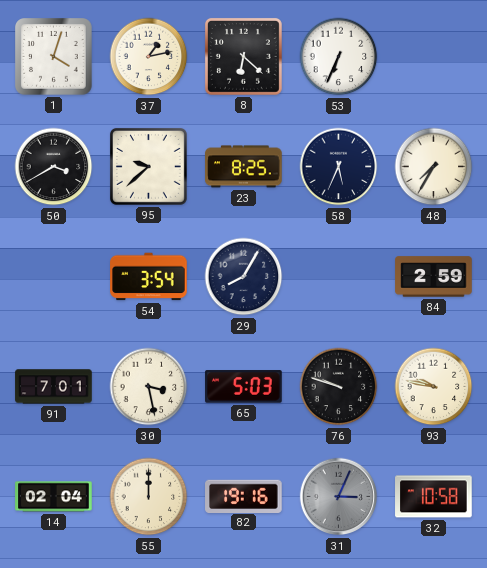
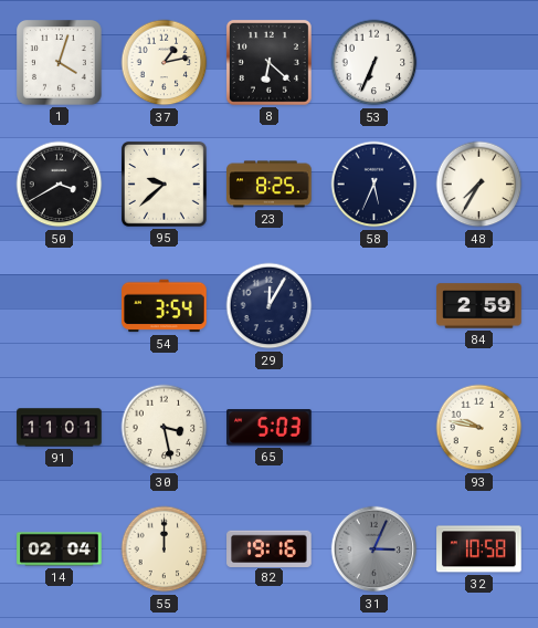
29: 8:05 -> 12:05
91: 7:01 -> 11:01
76: 9:48 -> none
